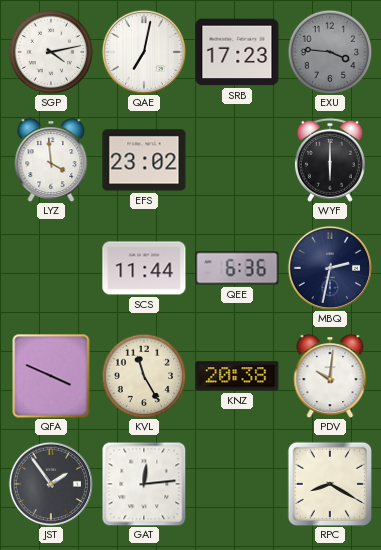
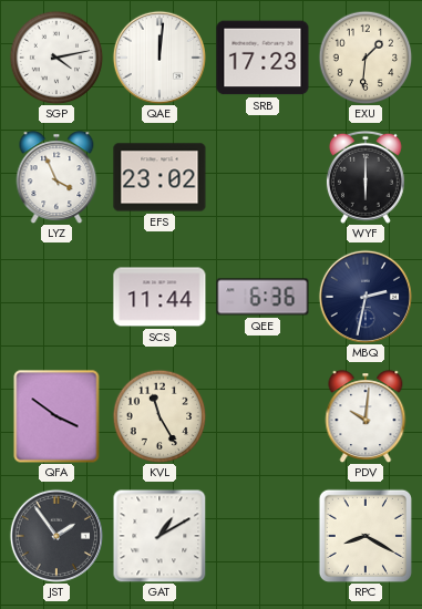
QAE: 7:02 -> 12:01
EXU: 3:46 -> 1:31
EXU dial: grey -> cream
LYZ: 3:59 -> 3:56
QFA: 3:49 -> 3:51
KNZ: 20:38 -> none
GAT: 12:14 -> 1:10
